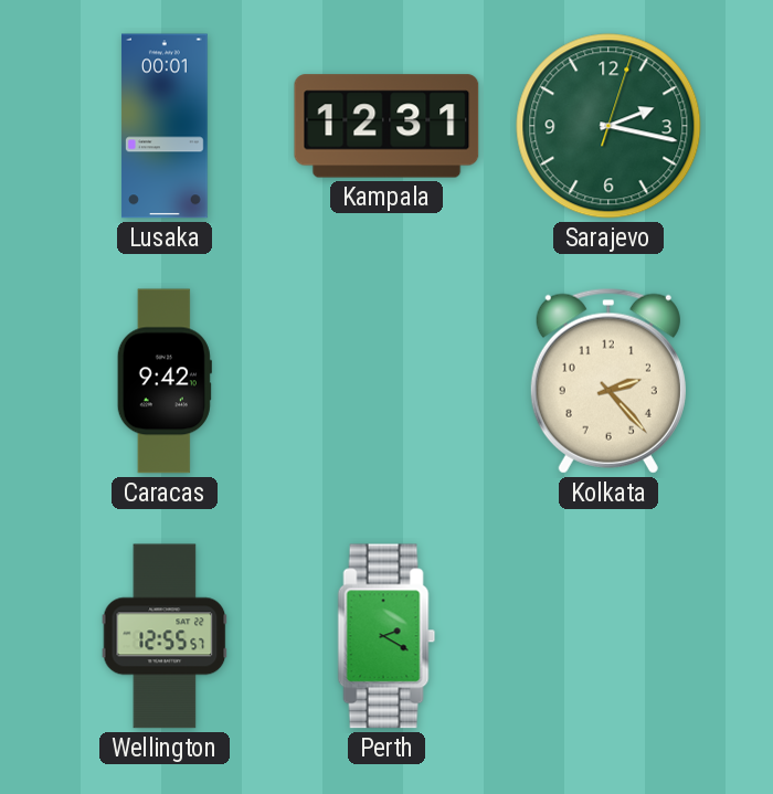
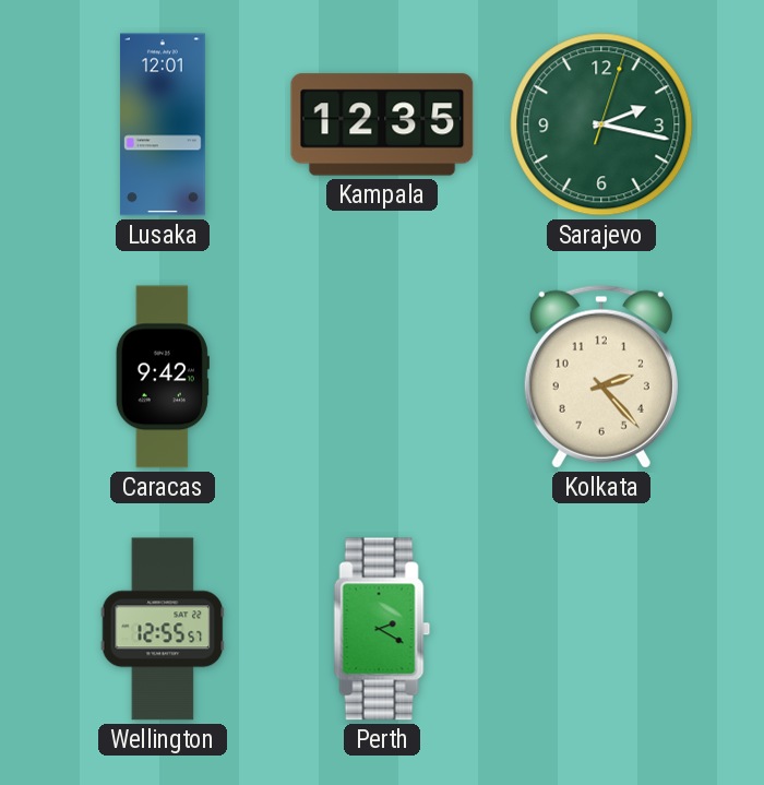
Lusaka: 00:01 -> 12:01
Kampala: 12:31 -> 12:35
